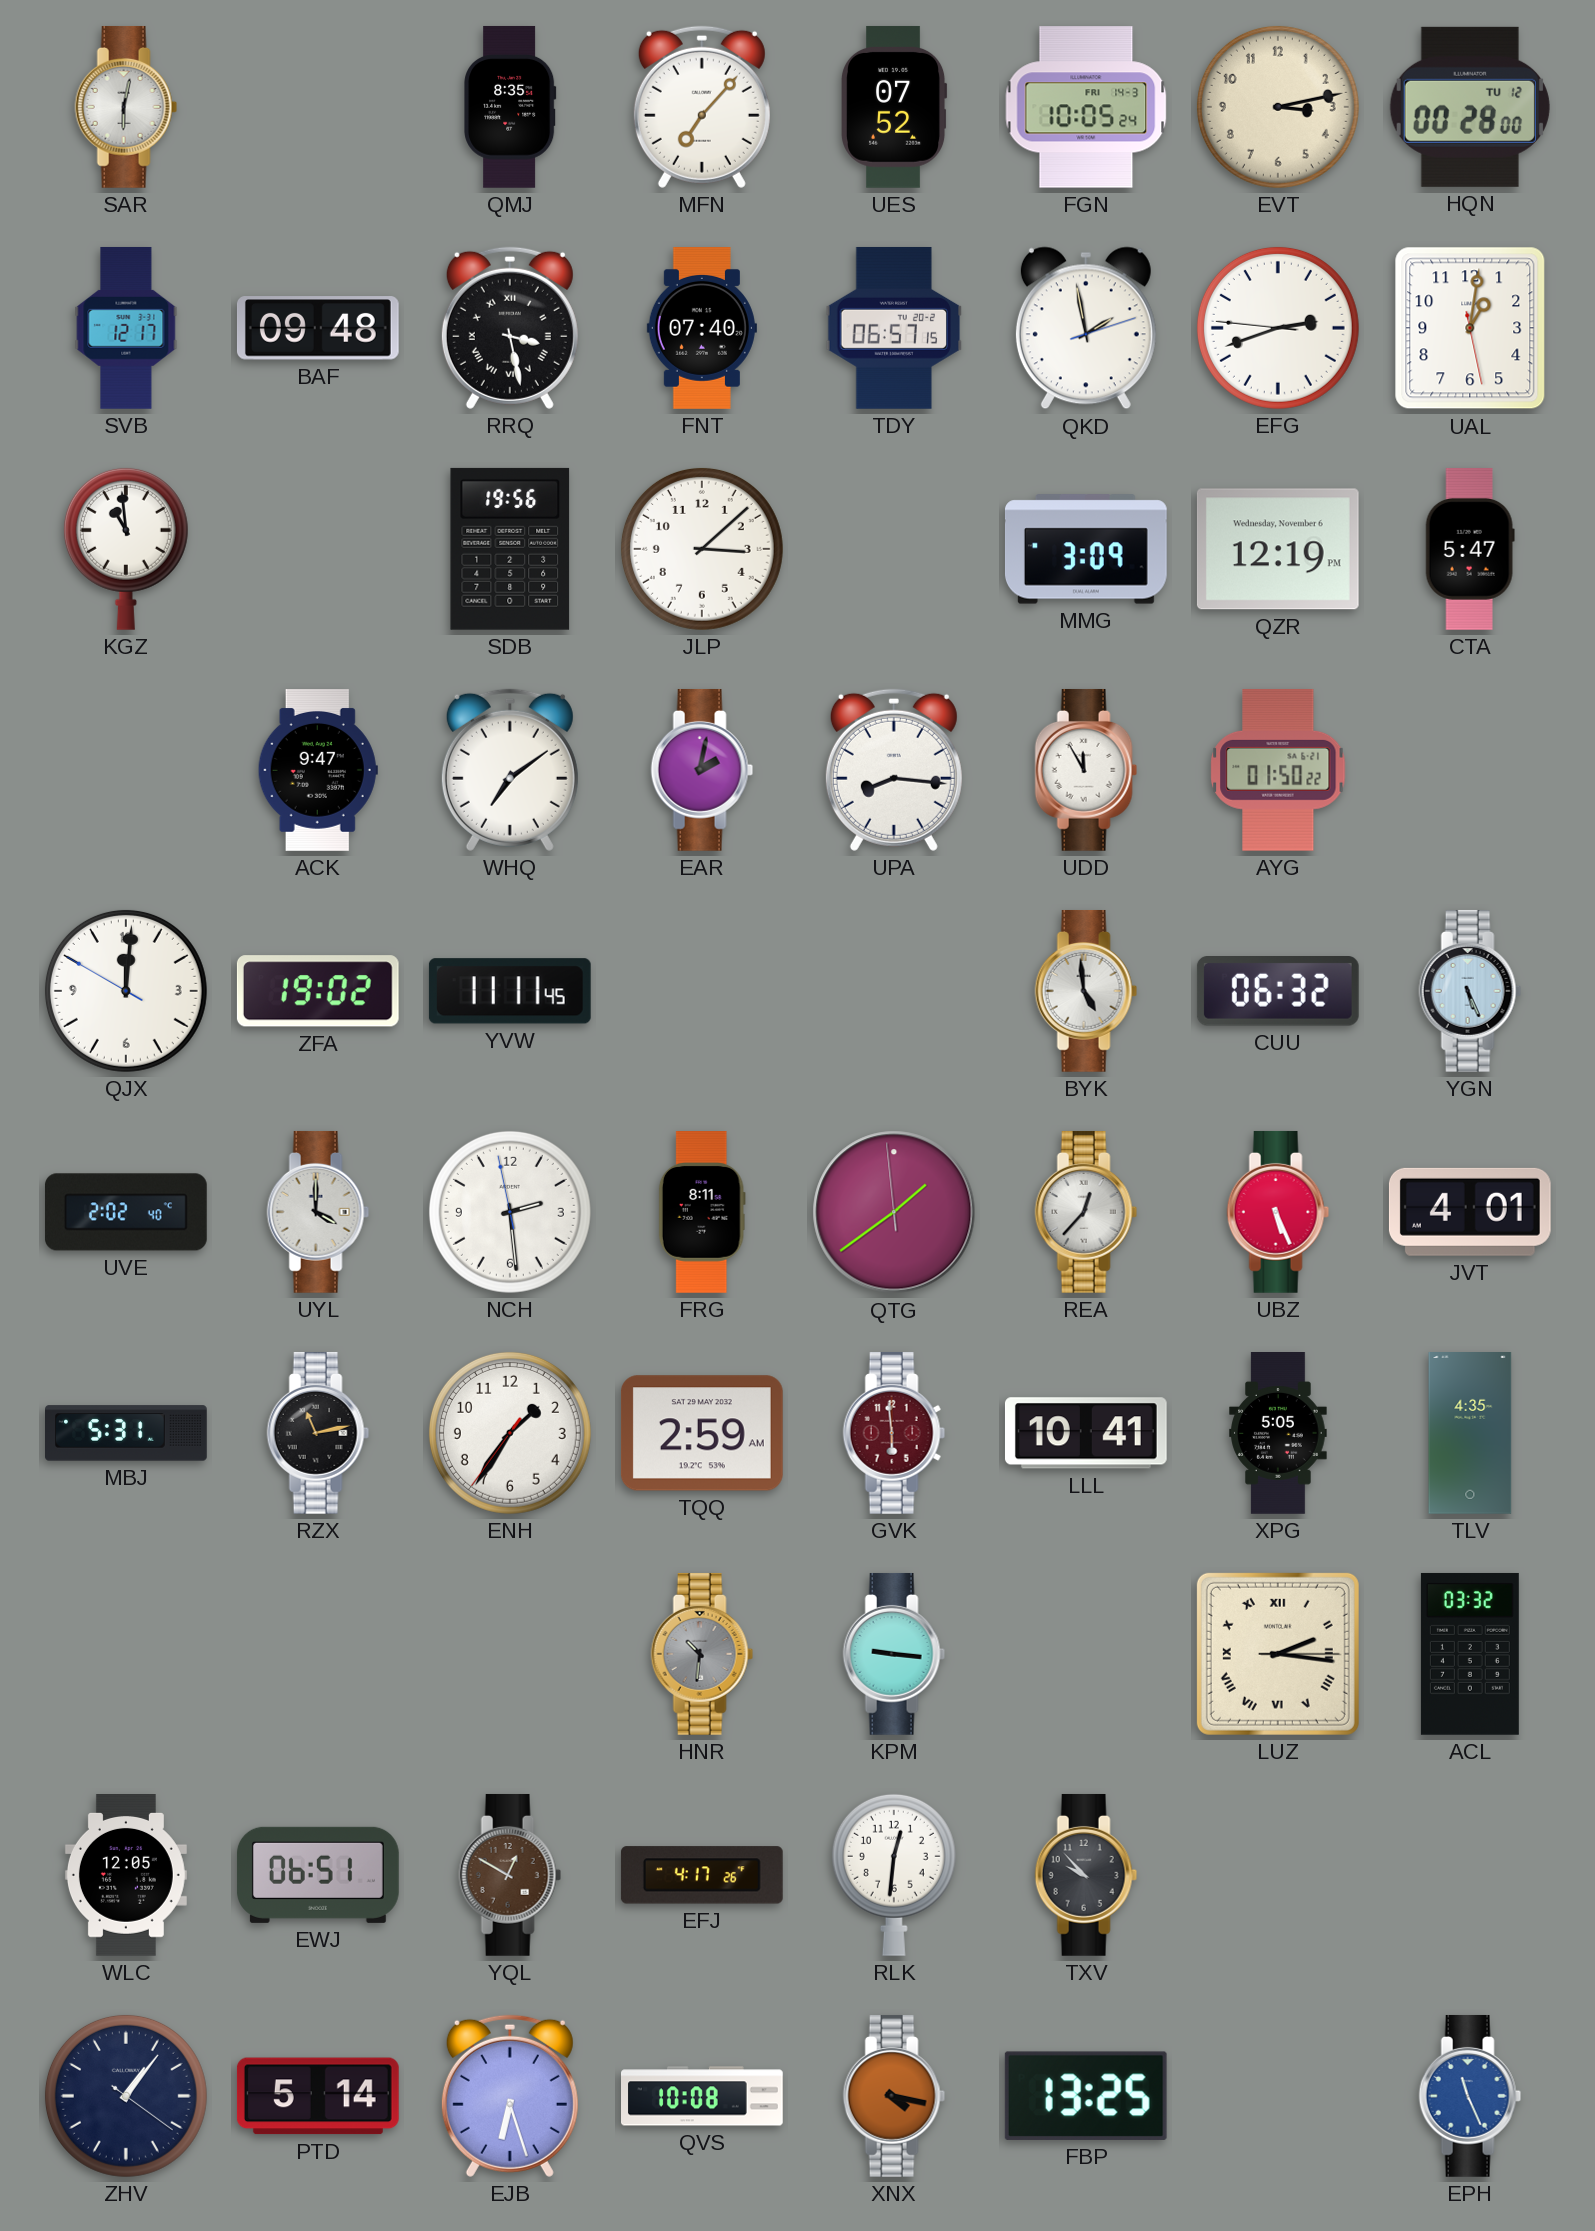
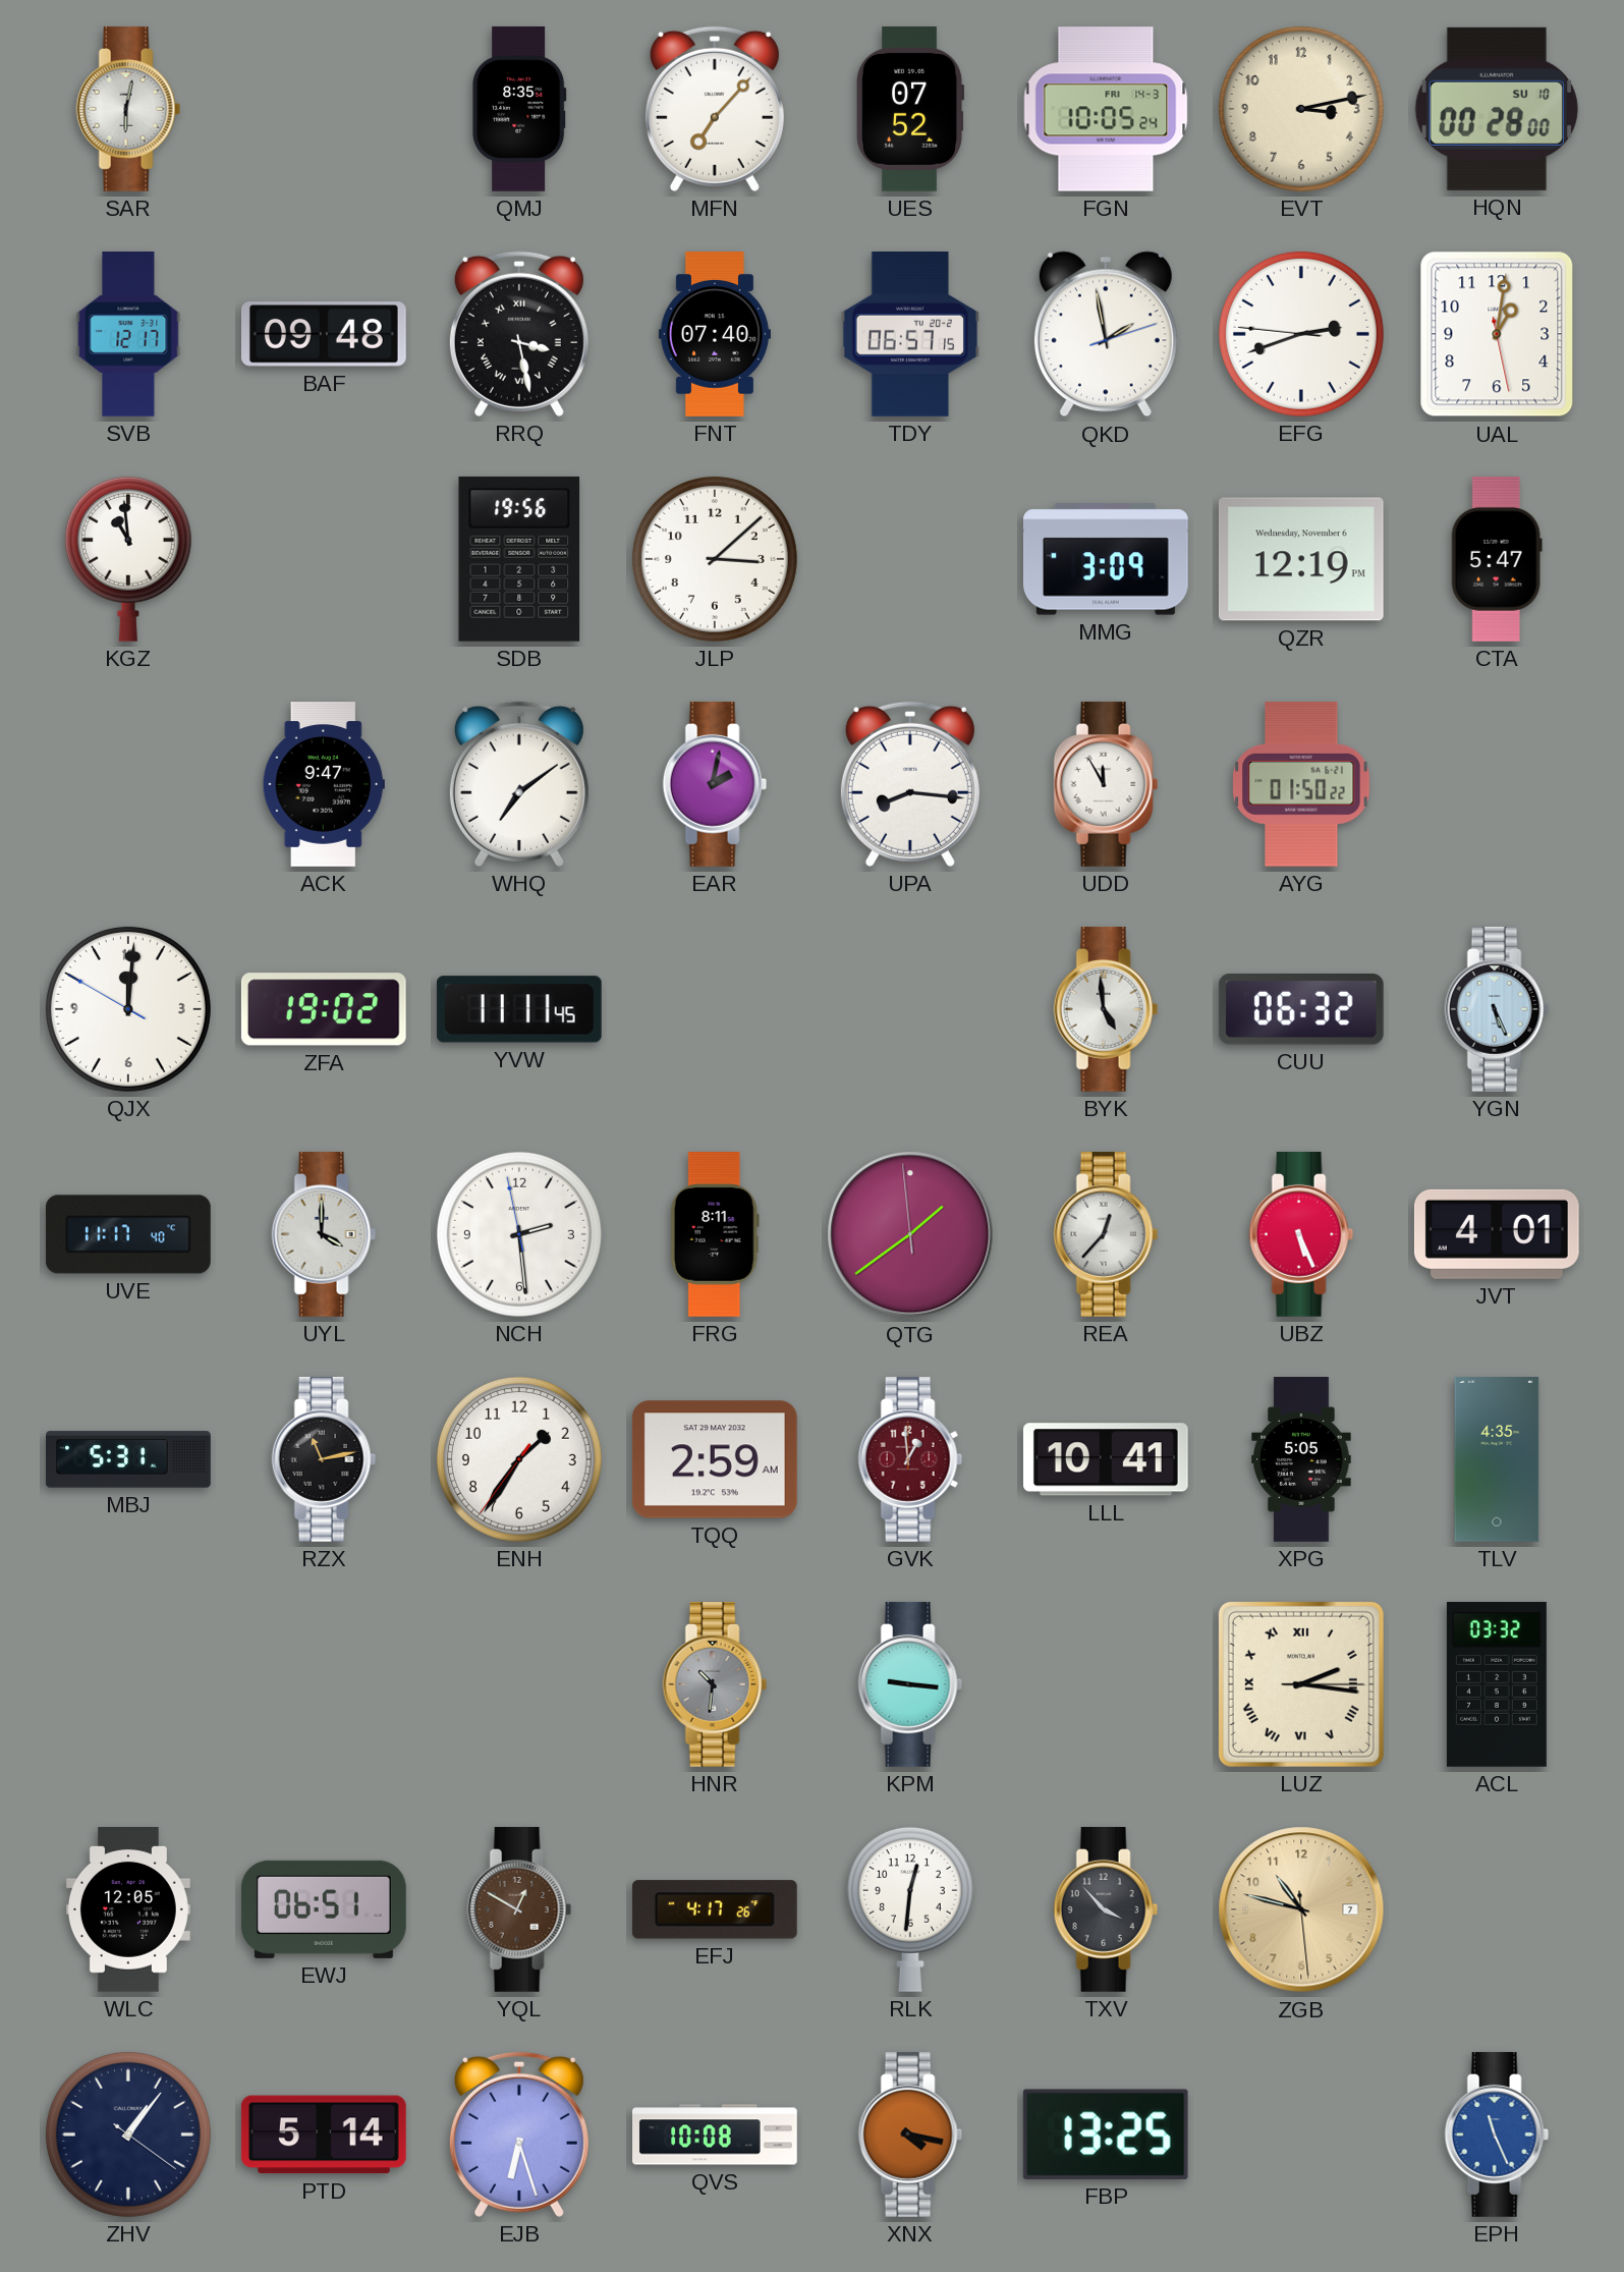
HQN date: TU 12 -> SU 10
UVE: 2:02 -> 11:17
GVK: 5:59 -> 12:59
TXV: 9:53 -> 3:53
ZGB: none -> 10:47
